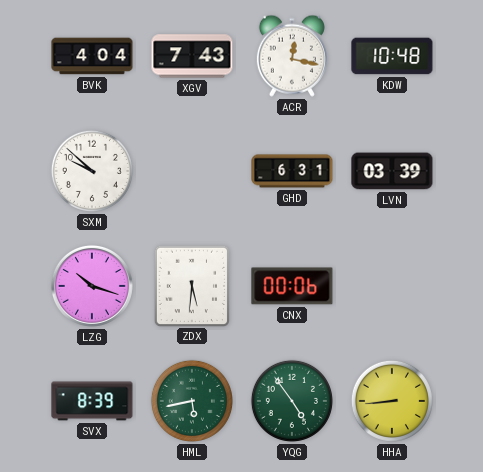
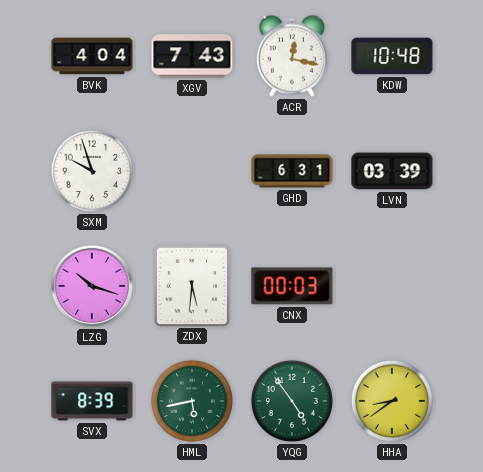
SXM: 9:52 -> 9:57
CNX: 00:06 -> 00:03
HHA: 8:44 -> 8:39
